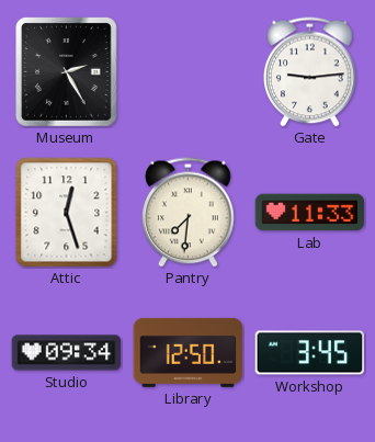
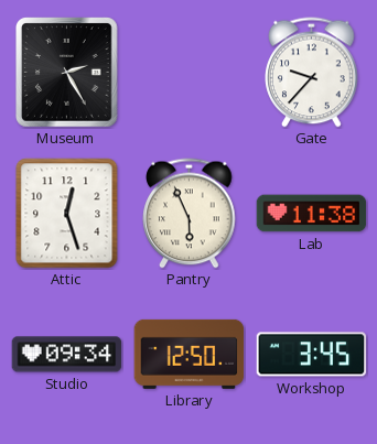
Gate: 9:14 -> 9:37
Pantry: 7:31 -> 5:56
Lab: 11:33 -> 11:38
